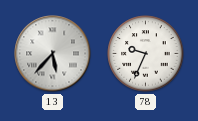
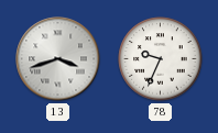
13: 5:37 -> 3:42
